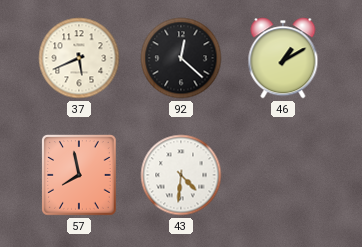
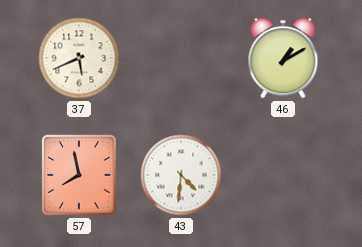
92: 12:22 -> none
